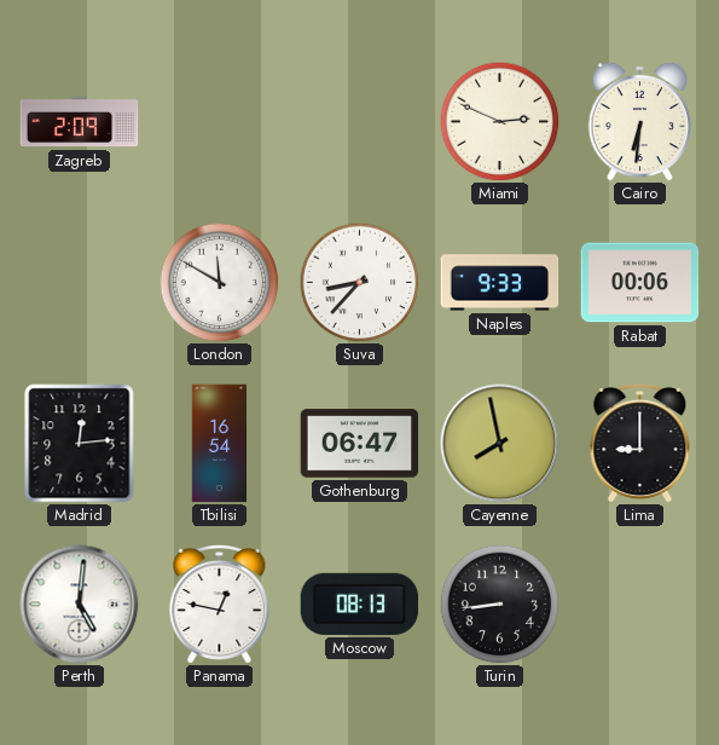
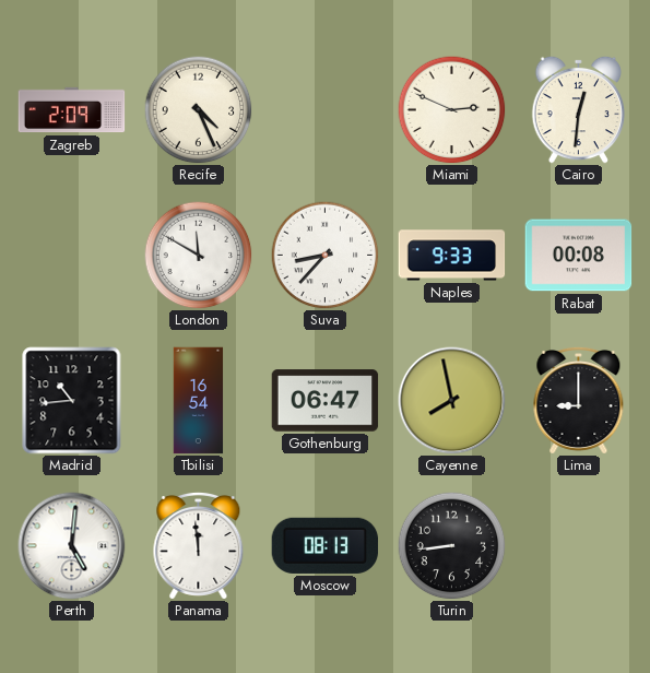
Recife: none -> 4:26
Cairo: 6:31 -> 12:31
Rabat: 00:06 -> 00:08
Madrid: 12:14 -> 10:44
Panama: 12:47 -> 11:59
